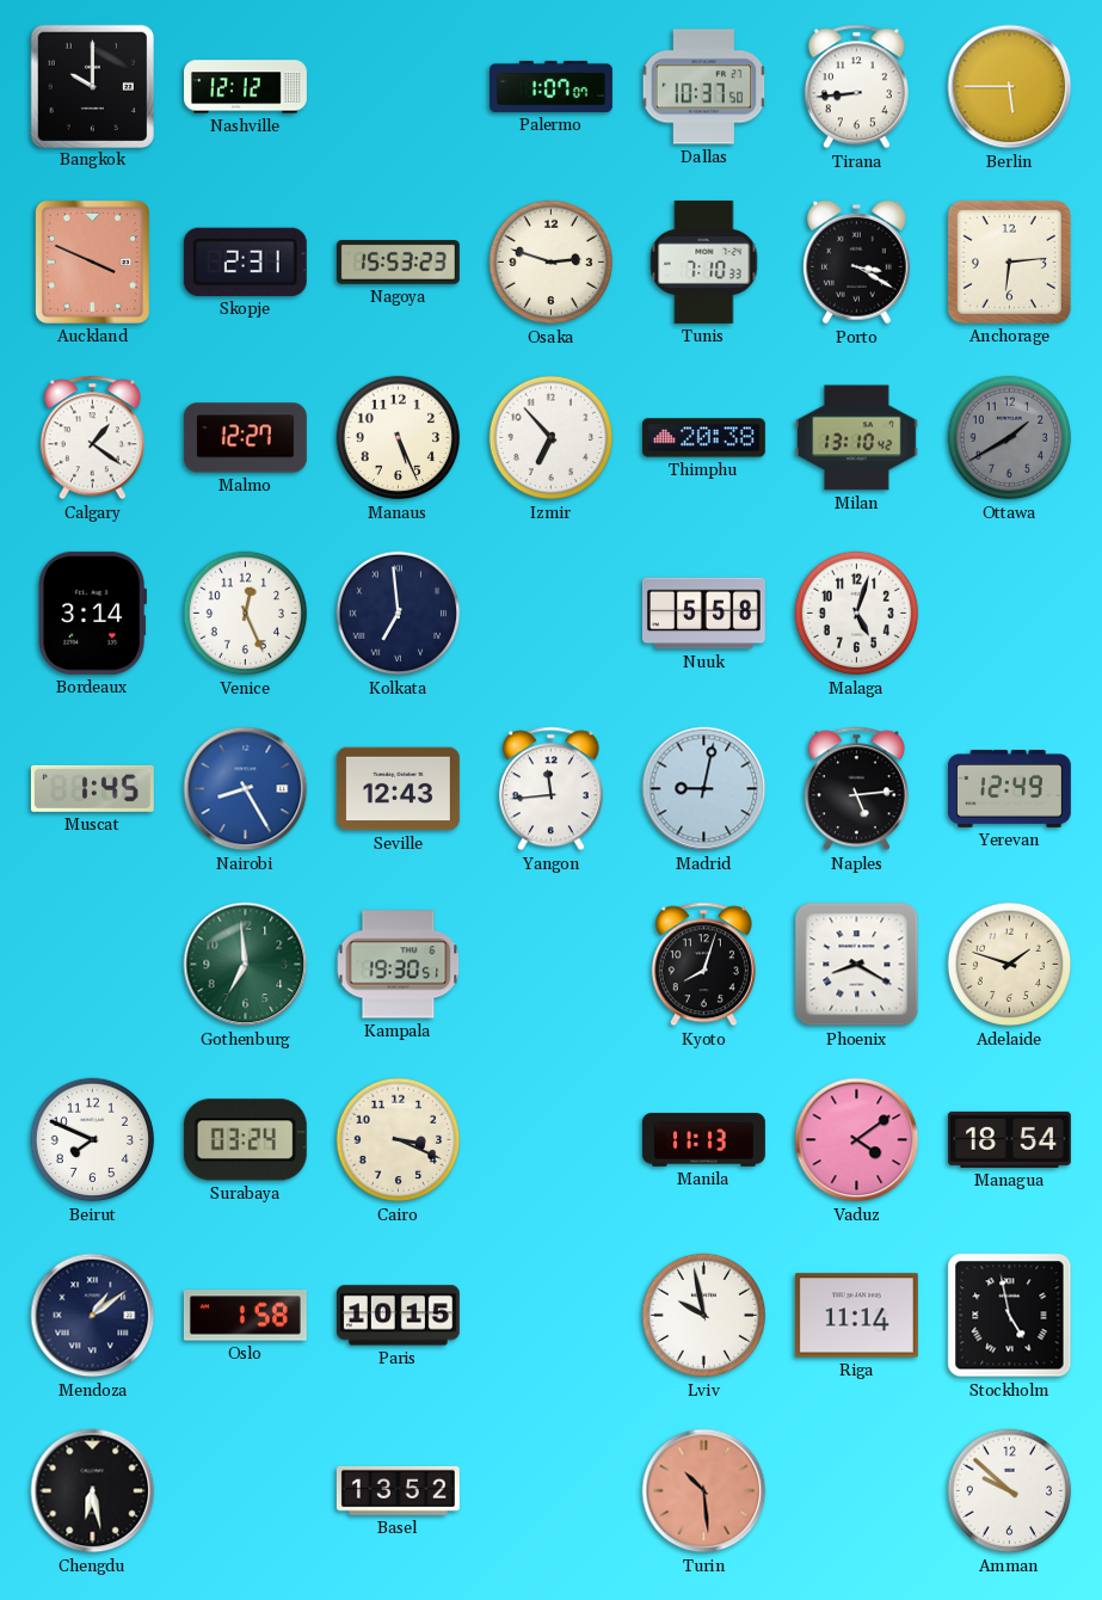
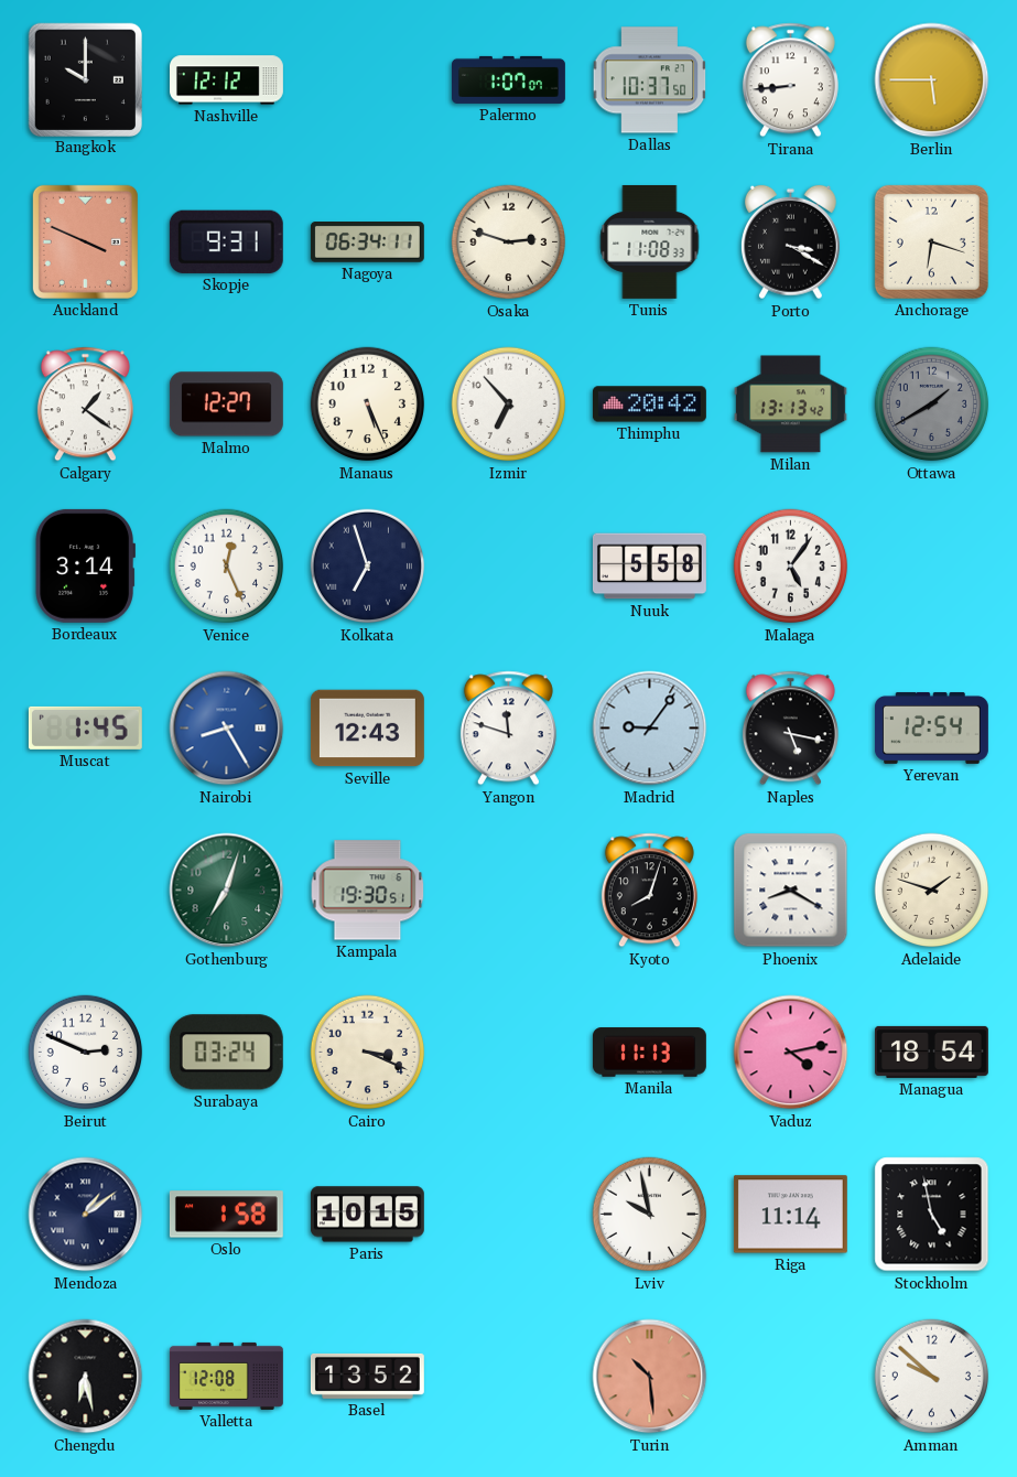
Skopje: 2:31 -> 9:31
Nagoya: 15:53 -> 06:34
Tunis: 7:10 -> 11:08
Anchorage: 6:14 -> 6:18
Thimphu: 20:38 -> 20:42
Milan: 13:10 -> 13:13
Kolkata: 6:59 -> 6:57
Malaga: 5:03 -> 5:06
Yangon: 11:44 -> 11:48
Madrid: 9:02 -> 9:06
Naples: 5:14 -> 5:17
Yerevan: 12:49 -> 12:54
Gothenburg: 6:59 -> 7:03
Beirut: 7:49 -> 2:49
Vaduz: 4:09 -> 4:13
Valletta: none -> 12:08
